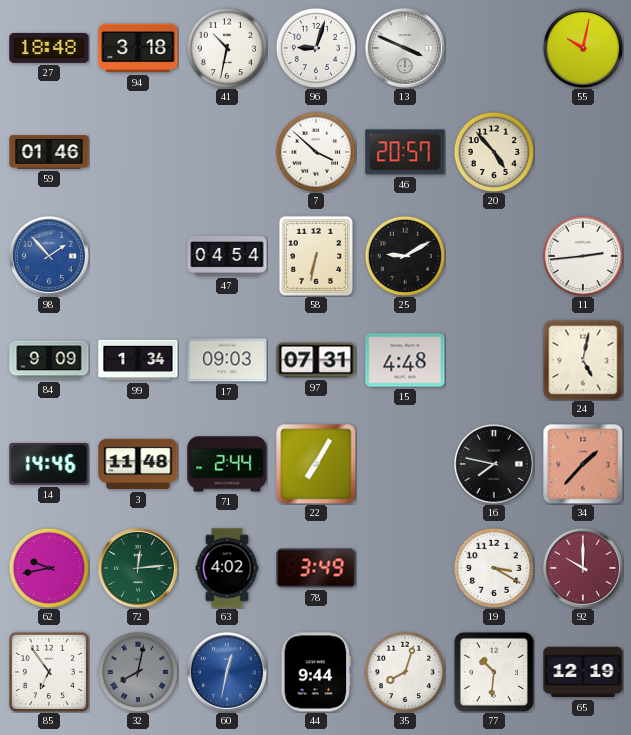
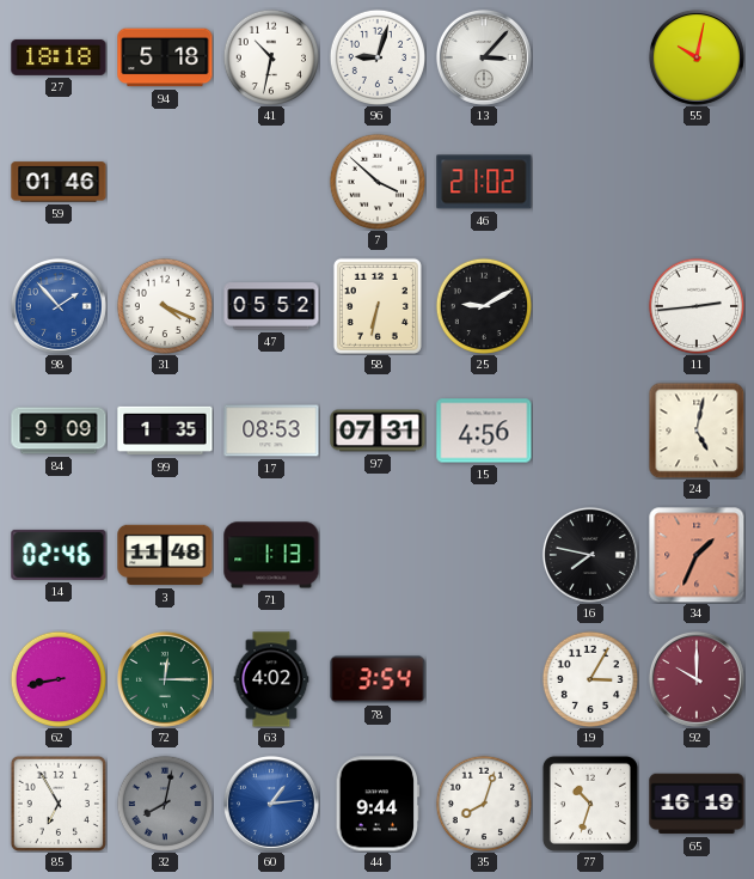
27: 18:48 -> 18:18
94: 3:18 -> 5:18
13: 3:49 -> 3:07
46: 20:57 -> 21:02
20: 4:53 -> none
31: none -> 4:19
47: 04:54 -> 05:52
99: 1:34 -> 1:35
17: 09:03 -> 08:53
15: 4:48 -> 4:56
14: 14:46 -> 02:46
71: 2:44 -> 1:13
22: 7:05 -> none
34: 1:37 -> 1:34
62: 9:43 -> 8:43
72: 12:14 -> 12:15
78: 3:49 -> 3:54
19: 3:20 -> 3:05
85: 6:54 -> 6:55
60: 12:32 -> 1:14
77: 10:31 -> 10:33
65: 12:19 -> 16:19
